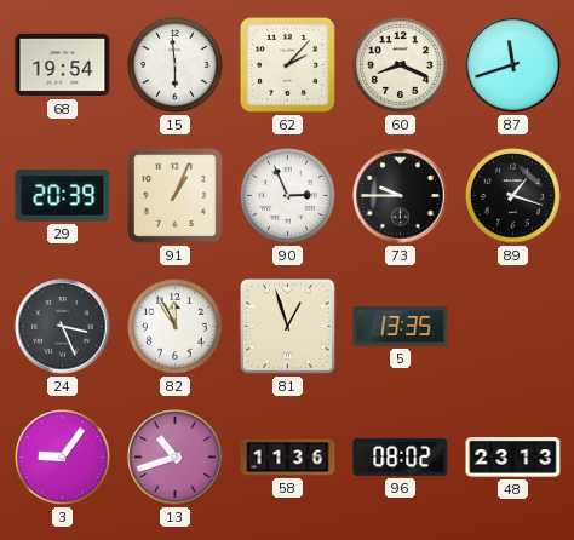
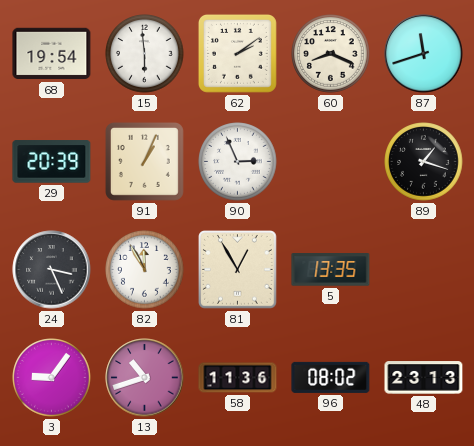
62: 2:07 -> 2:09
73: 9:45 -> none
81: 12:57 -> 12:55
